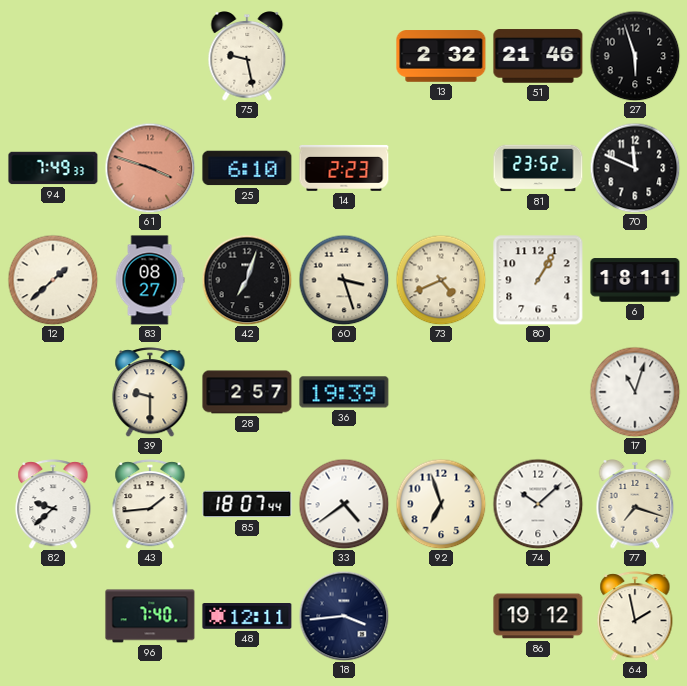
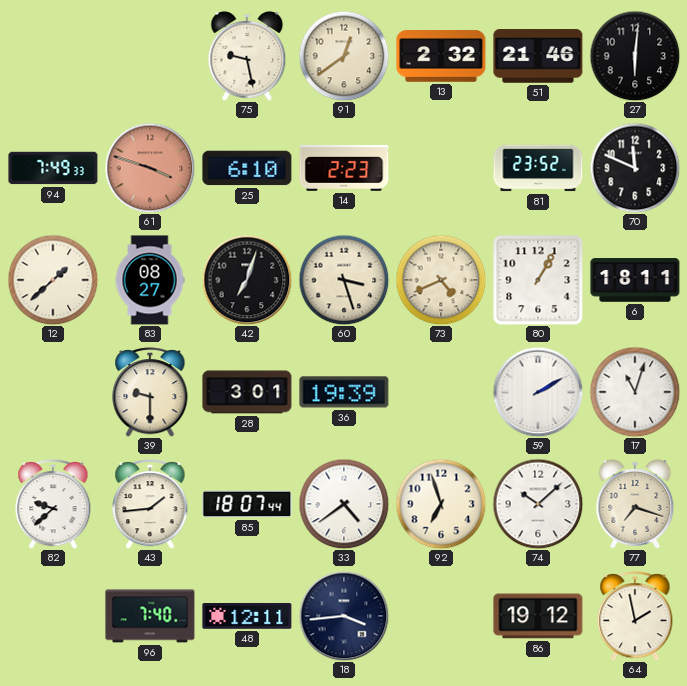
91: none -> 12:39
27: 5:57 -> 6:01
28: 2:57 -> 3:01
59: none -> 2:10
